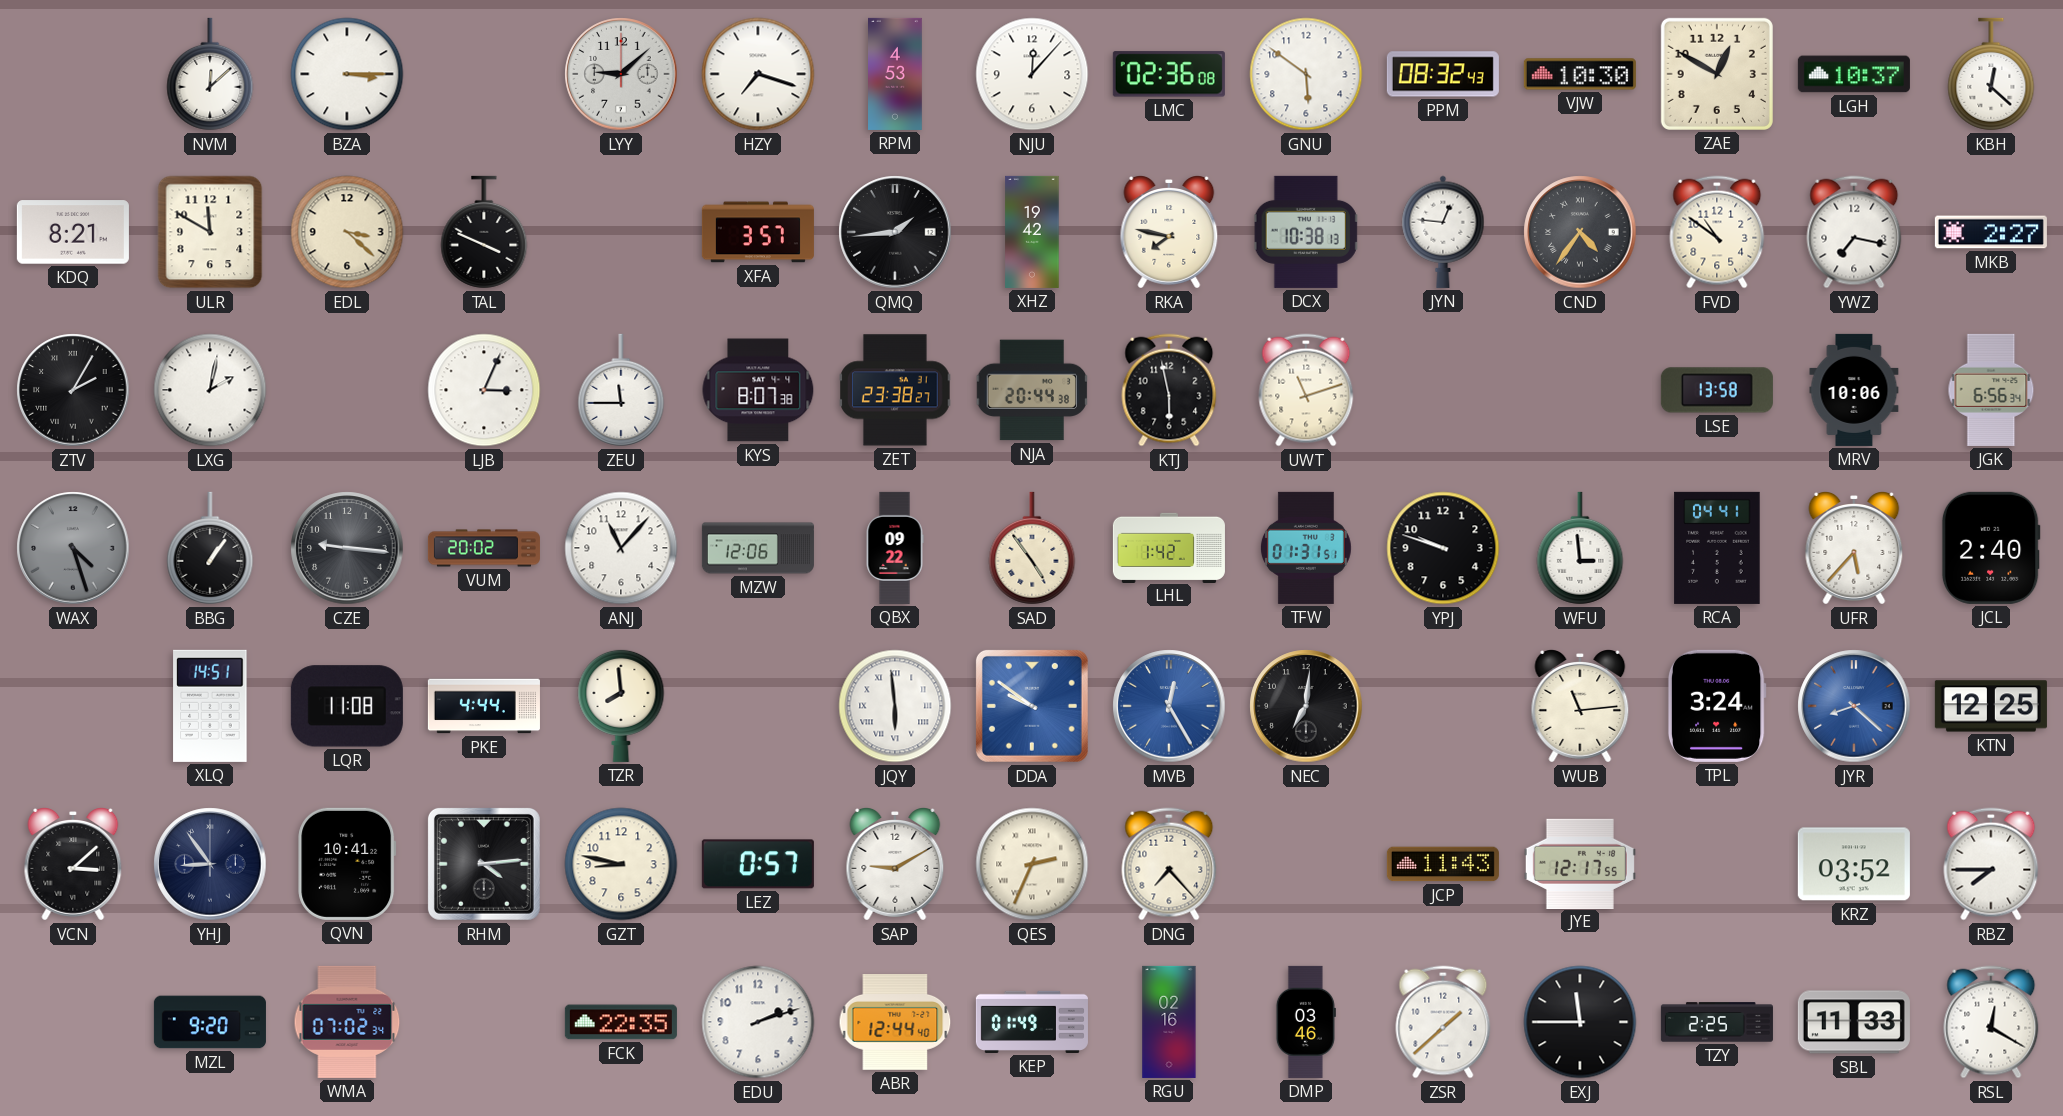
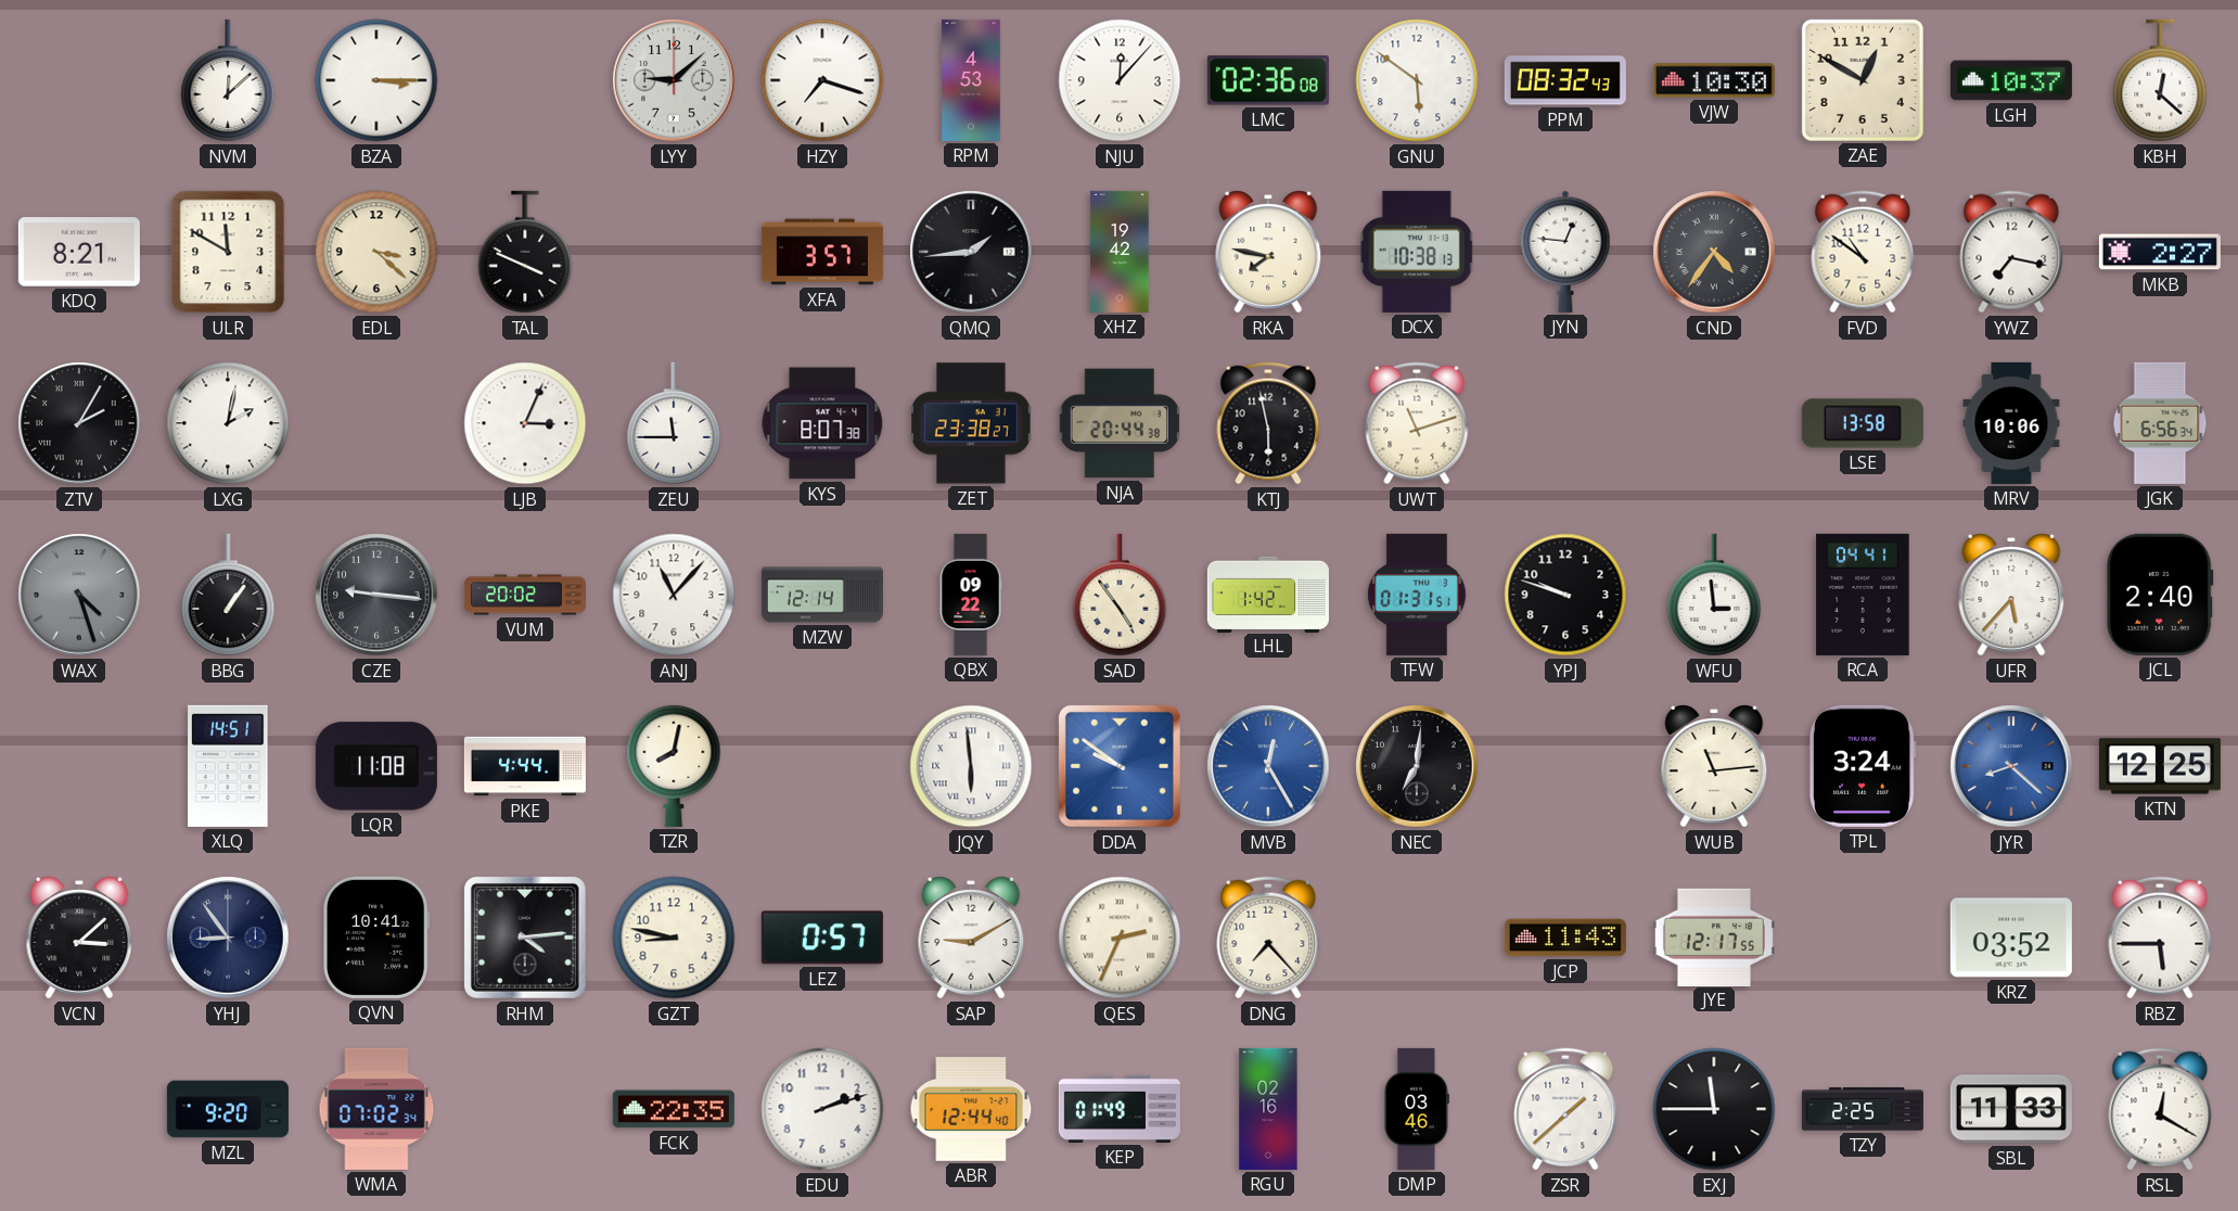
MZW: 12:06 -> 12:14
TZR: 7:59 -> 8:02
RBZ: 7:45 -> 5:45
